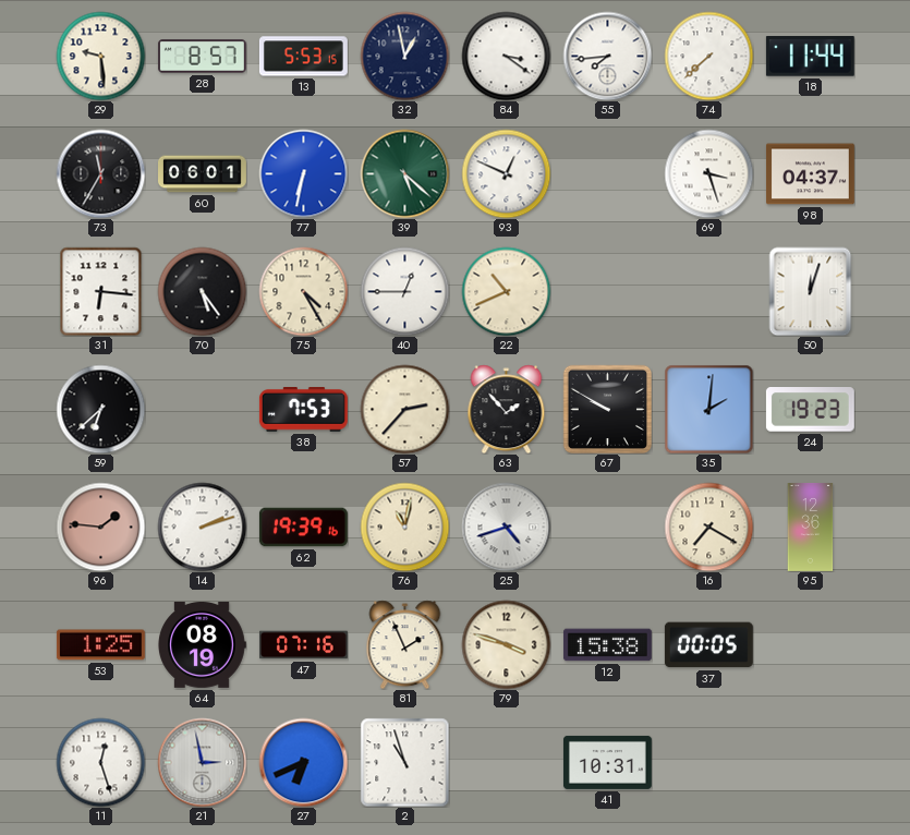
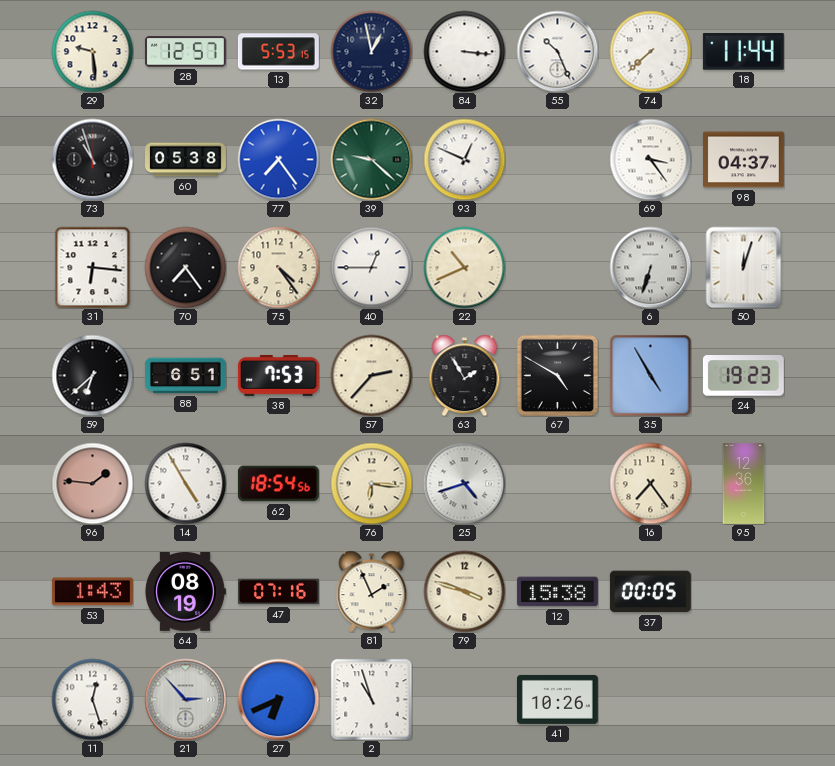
28: 8:57 -> 12:57
84: 3:21 -> 3:16
55: 7:44 -> 10:26
73: 11:35 -> 10:57
60: 06:01 -> 05:38
77: 6:32 -> 7:24
39: 5:22 -> 9:22
69: 3:27 -> 3:24
70: 5:24 -> 7:24
75: 4:25 -> 4:24
6: none -> 6:33
88: none -> 6:51
63: 1:53 -> 1:55
67: 9:50 -> 4:50
35: 2:01 -> 4:55
14: 2:12 -> 4:55
62: 19:39 -> 18:54
76: 11:02 -> 6:16
16: 7:20 -> 7:24
53: 1:25 -> 1:43
21: 2:58 -> 2:53
41: 10:31 -> 10:26
